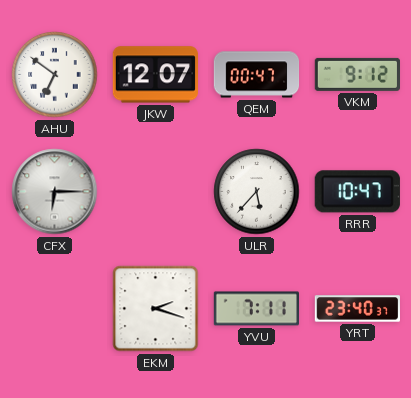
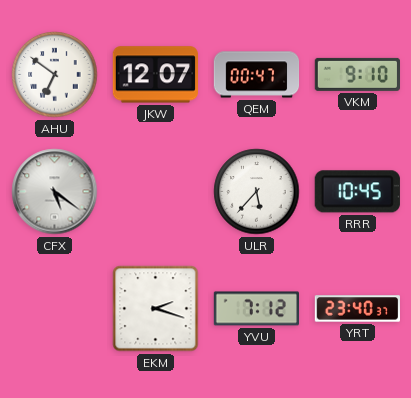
VKM: 9:12 -> 9:10
CFX: 6:15 -> 5:21
RRR: 10:47 -> 10:45
YVU: 7:11 -> 7:12
